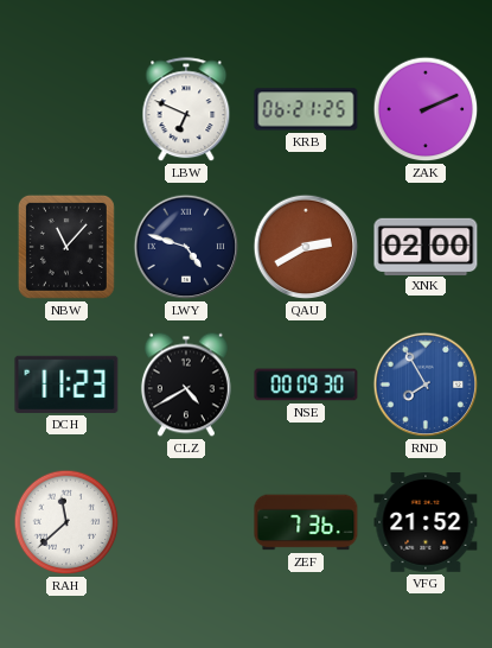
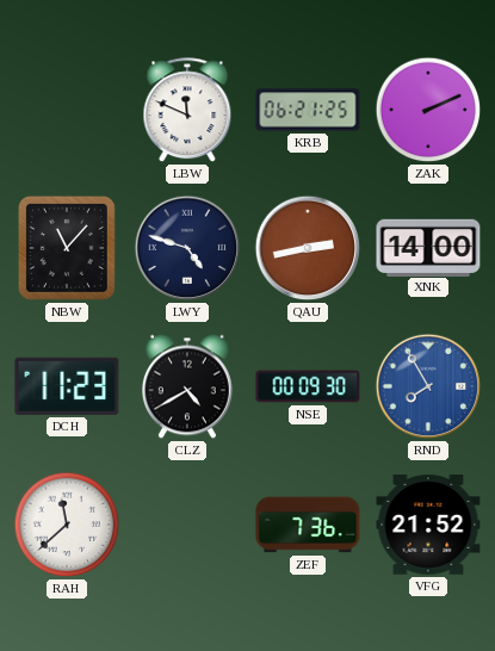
LBW: 6:49 -> 11:49
QAU: 2:40 -> 2:43
XNK: 02:00 -> 14:00
